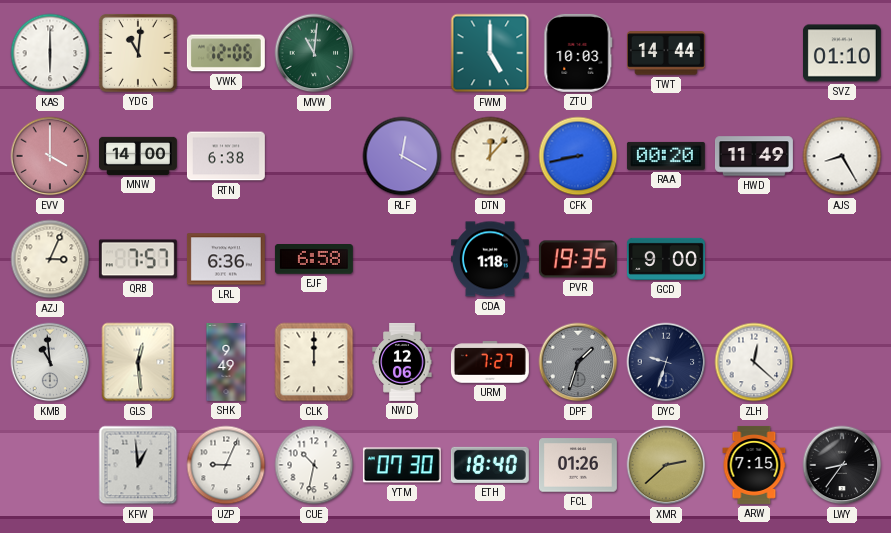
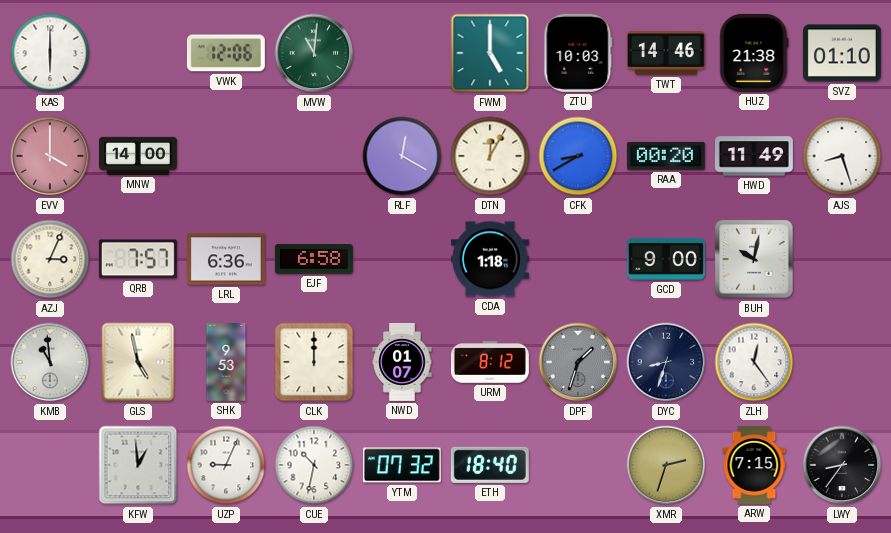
YDG: 11:01 -> none
TWT: 14:44 -> 14:46
HUZ: none -> 21:38
RTN: 6:38 -> none
DTN: 12:07 -> 12:05
CFK: 8:43 -> 8:40
AJS: 8:25 -> 8:27
PVR: 19:35 -> none
BUH: none -> 10:02
GLS: 12:29 -> 4:58
SHK: 9:49 -> 9:53
NWD: 12:06 -> 01:07
URM: 7:27 -> 8:12
DYC: 9:33 -> 8:33
ZLH: 12:22 -> 12:24
YTM: 07:30 -> 07:32
FCL: 01:26 -> none
XMR: 2:38 -> 2:33
